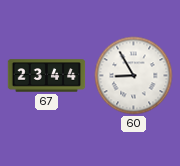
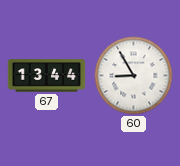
67: 23:44 -> 13:44
